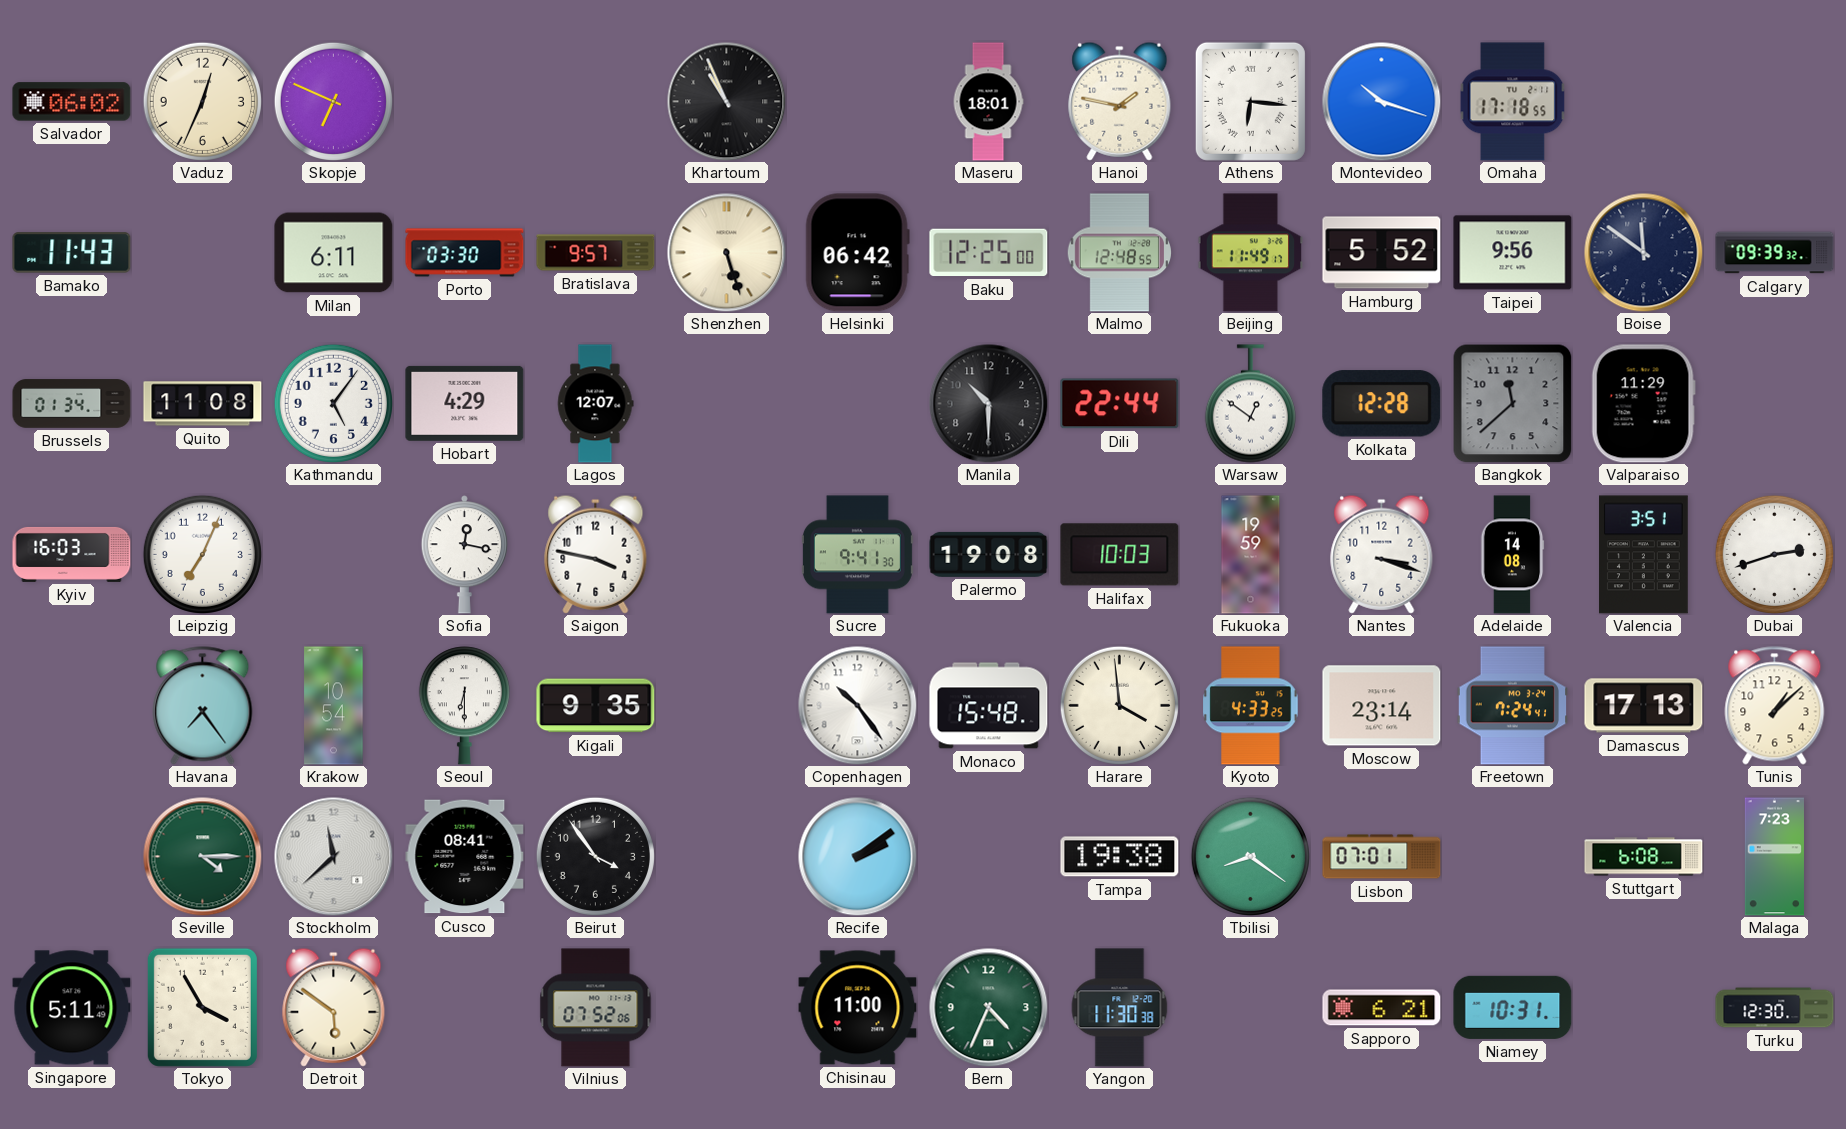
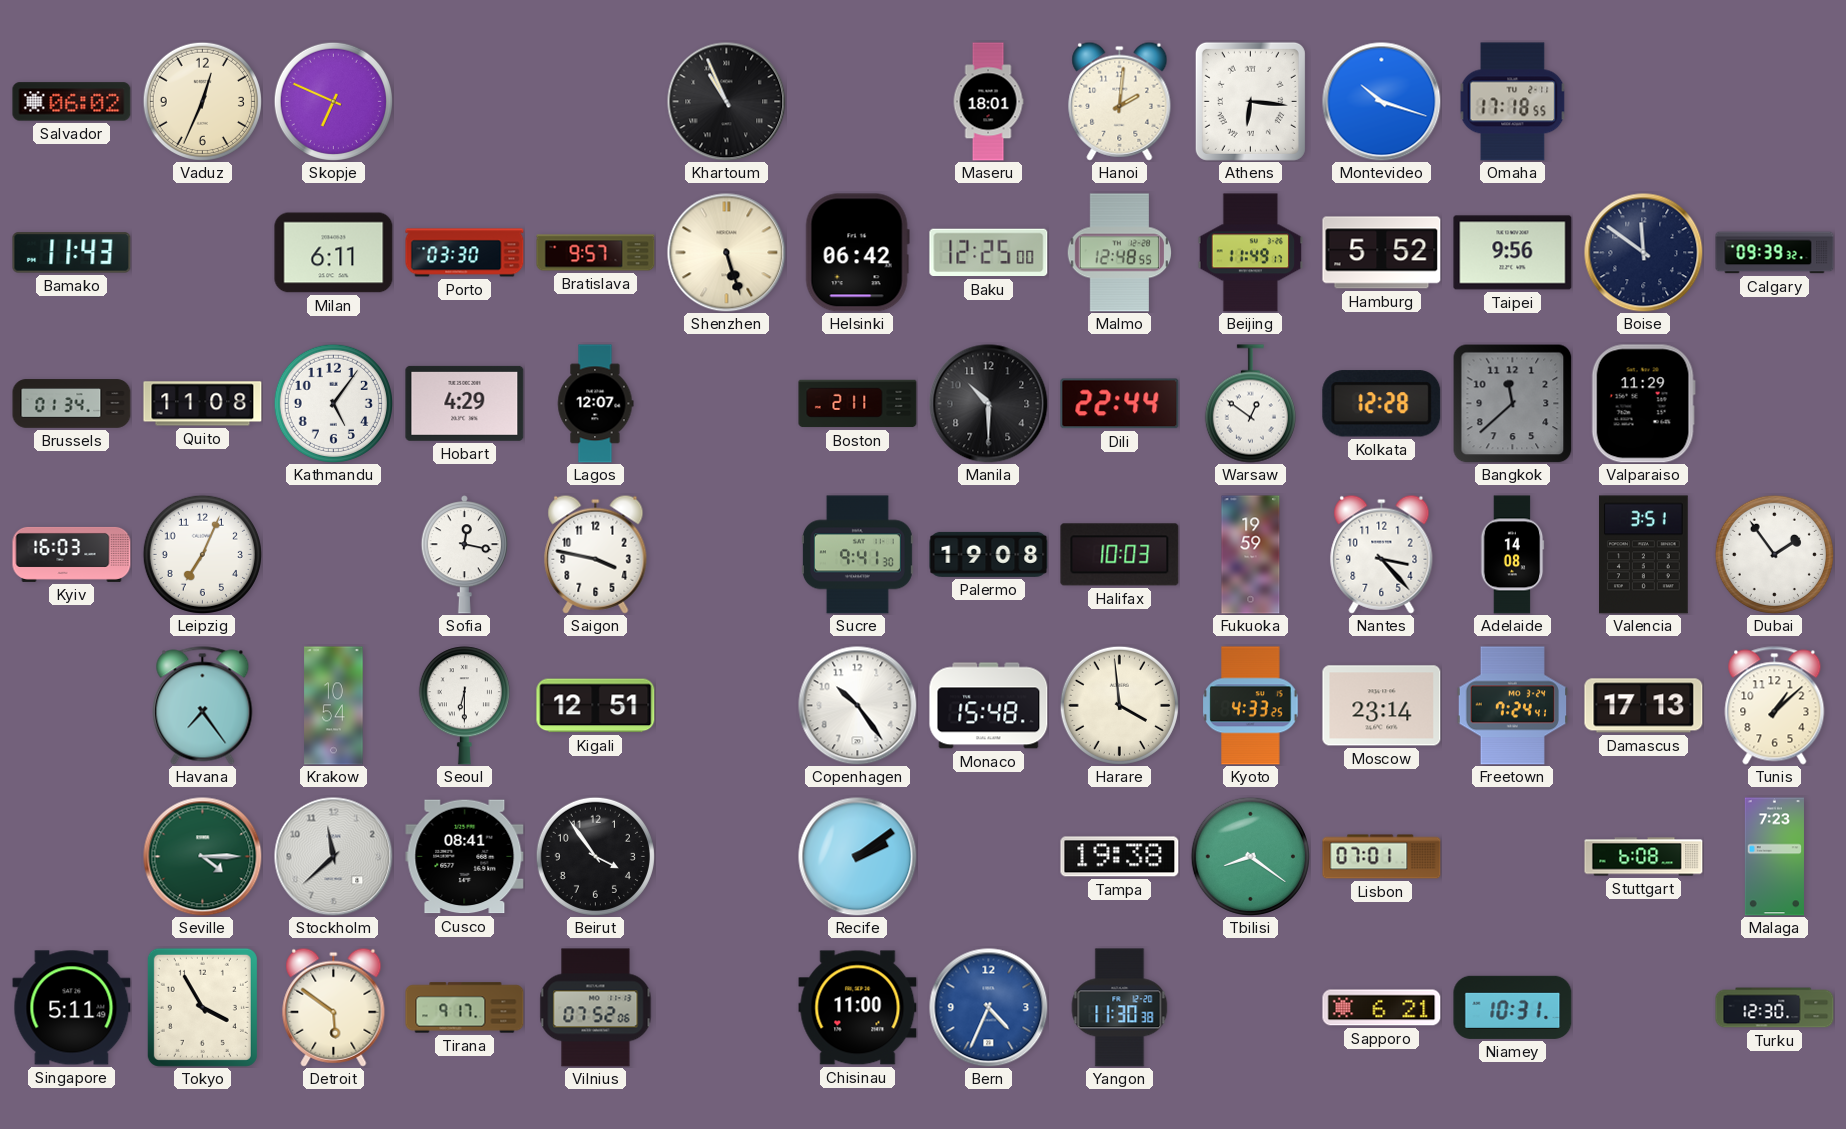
Hanoi: 1:47 -> 2:01
Boston: none -> 2:11
Nantes: 3:18 -> 3:23
Dubai: 2:42 -> 1:54
Kigali: 9:35 -> 12:51
Tirana: none -> 9:17
Bern dial: green -> blue
